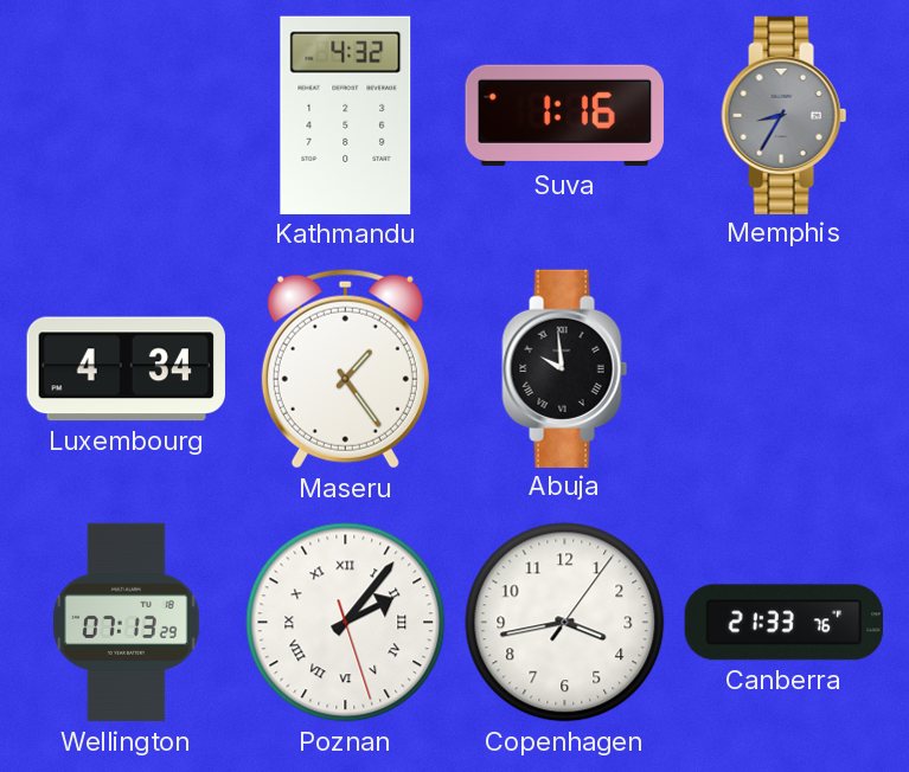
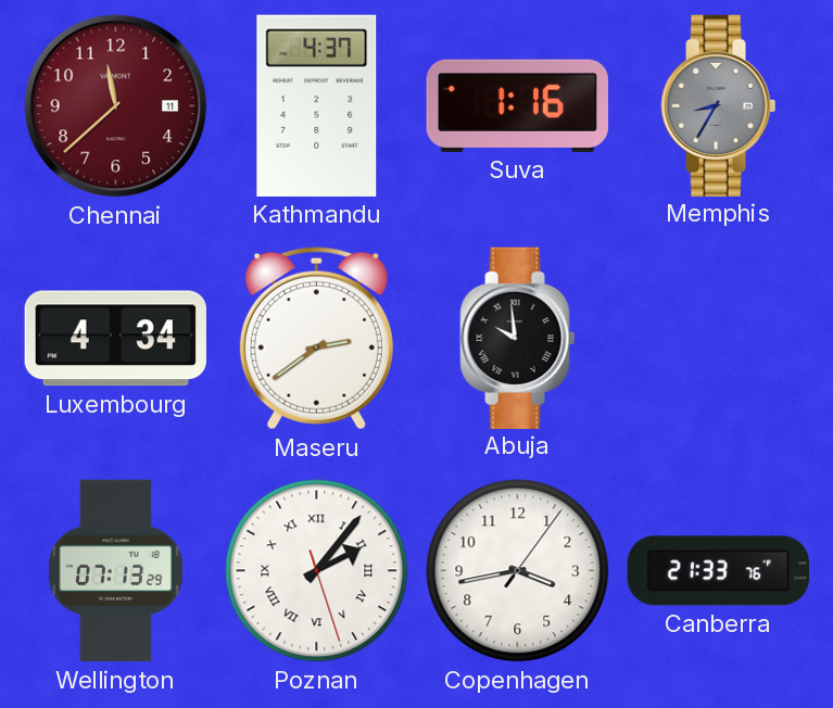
Chennai: none -> 11:38
Kathmandu: 4:32 -> 4:37
Maseru: 1:24 -> 2:39
